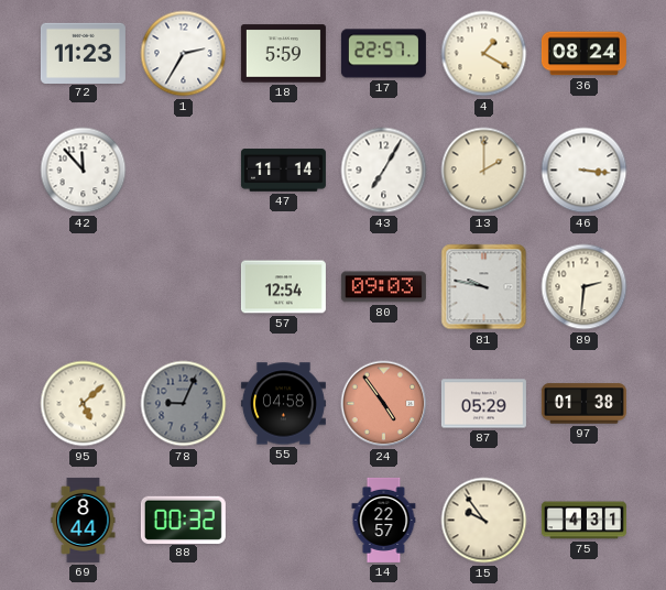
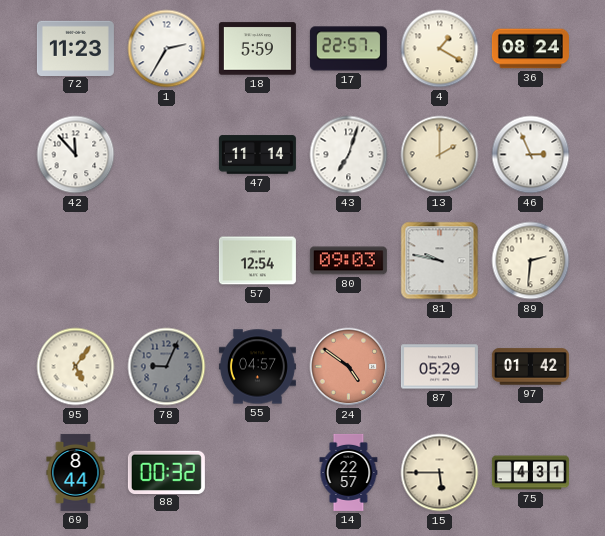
43: 7:05 -> 7:03
46: 3:16 -> 2:56
95: 5:08 -> 5:06
55: 04:58 -> 04:57
24: 4:54 -> 4:51
97: 01:38 -> 01:42
15: 9:54 -> 5:45
